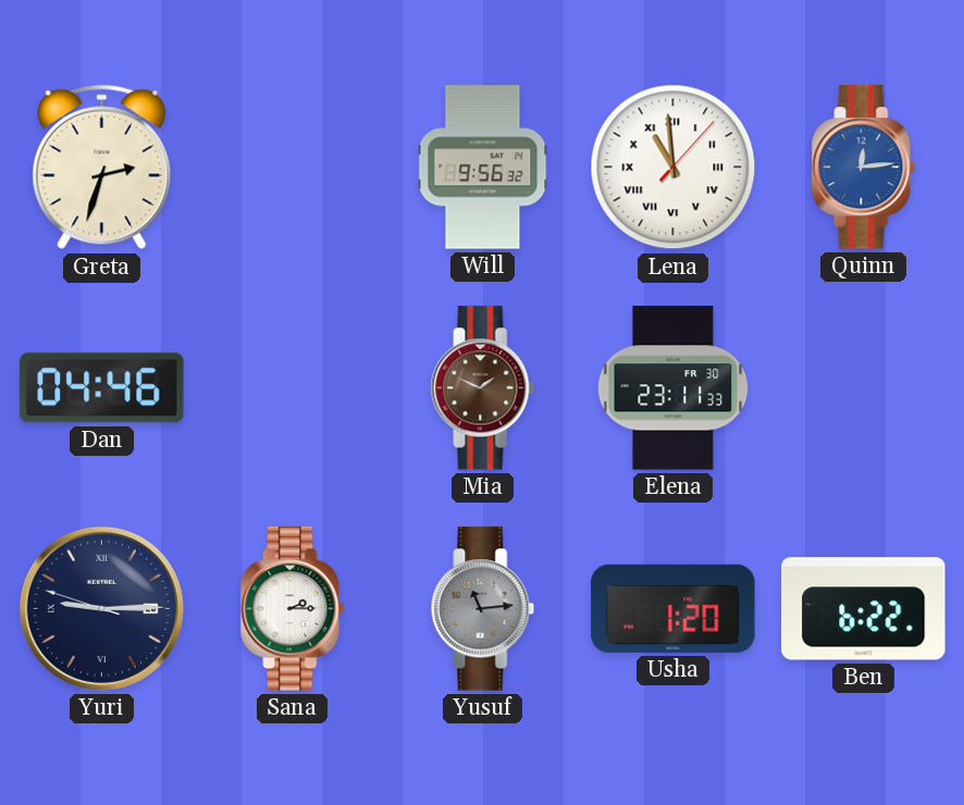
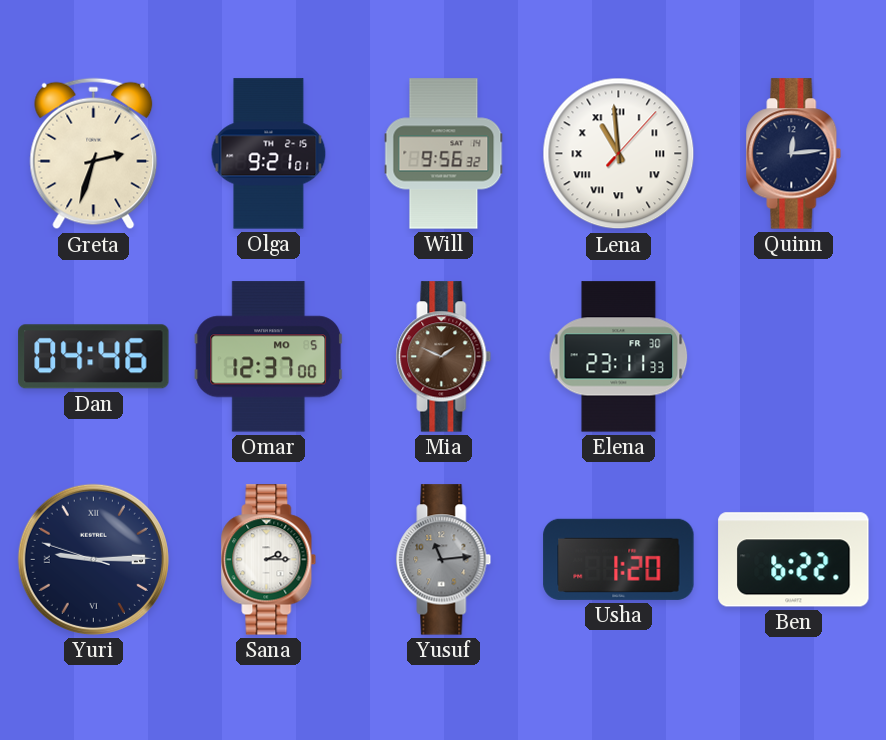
Olga: none -> 9:21
Quinn dial: blue -> navy
Omar: none -> 12:37
